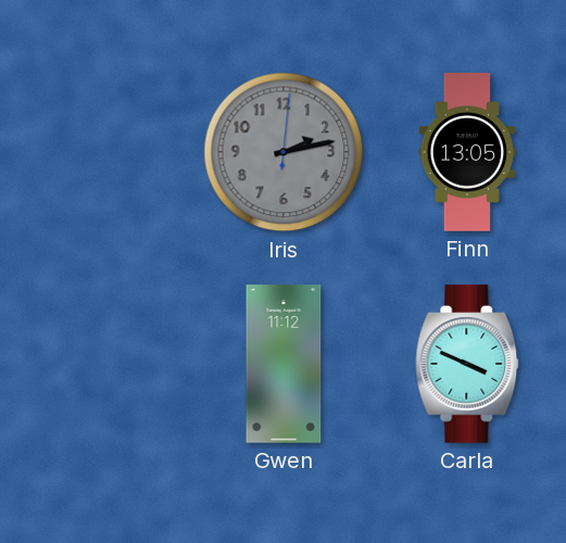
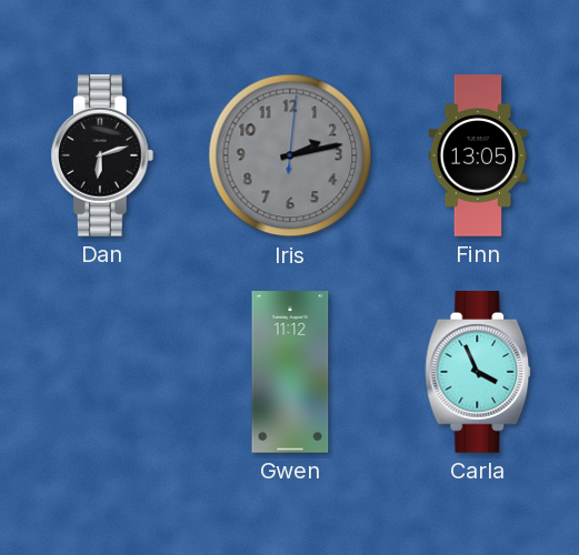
Dan: none -> 6:12
Carla: 3:49 -> 3:56
